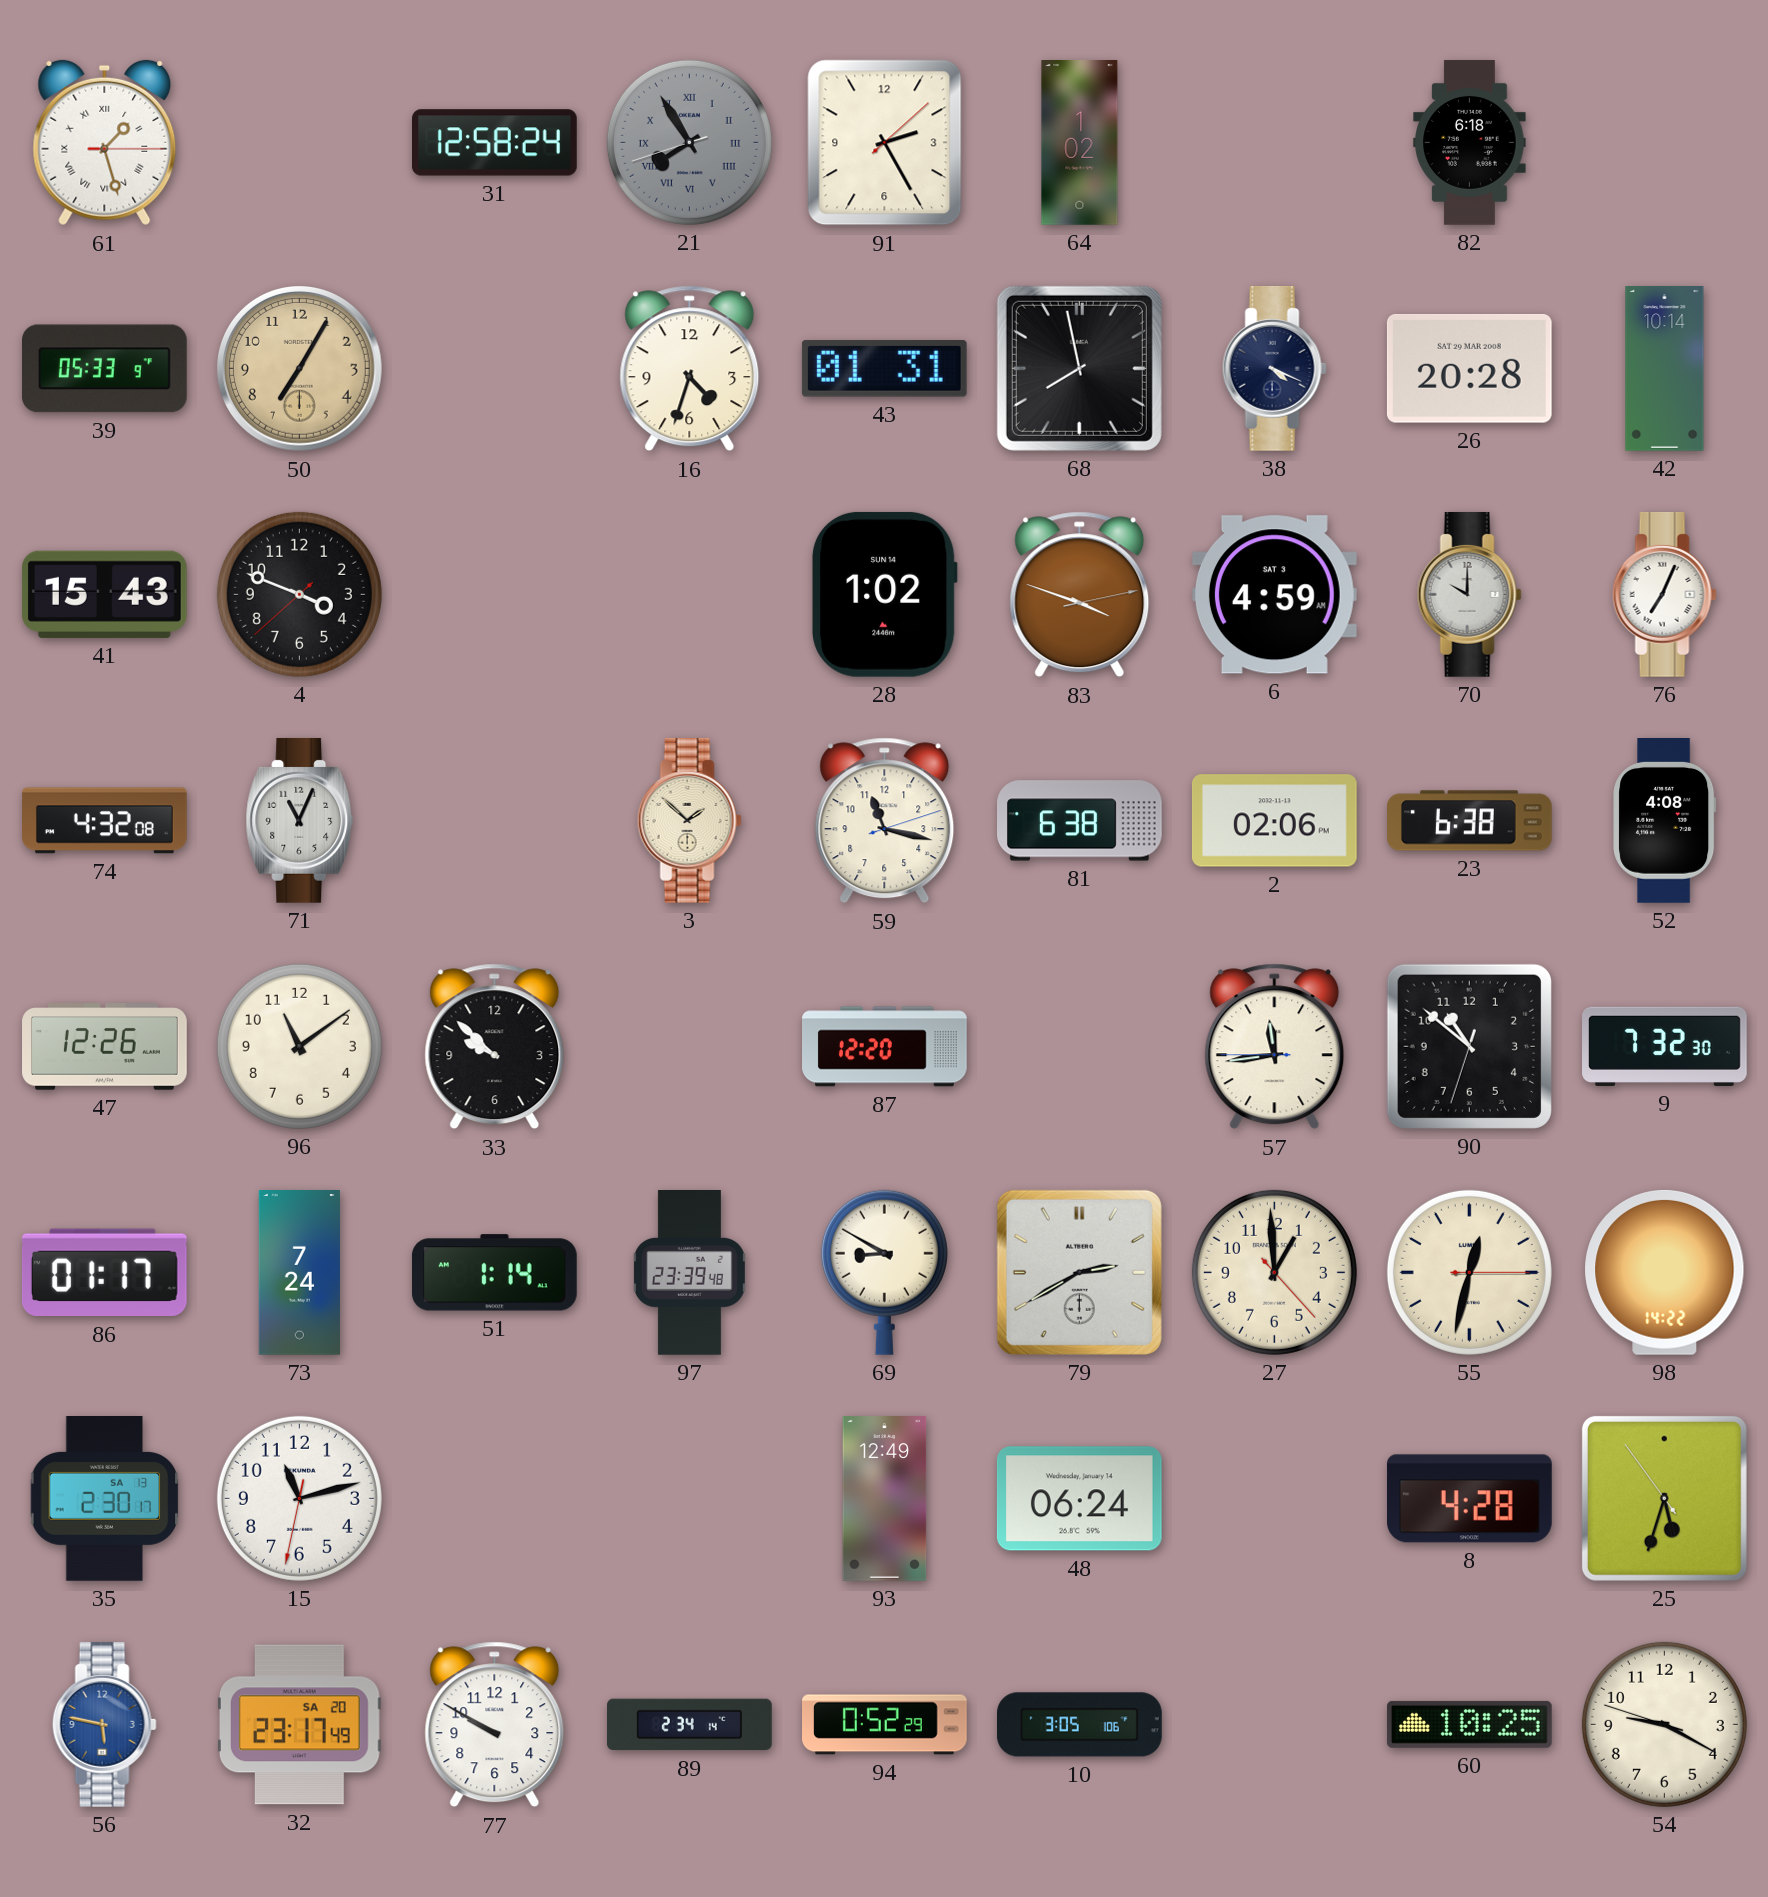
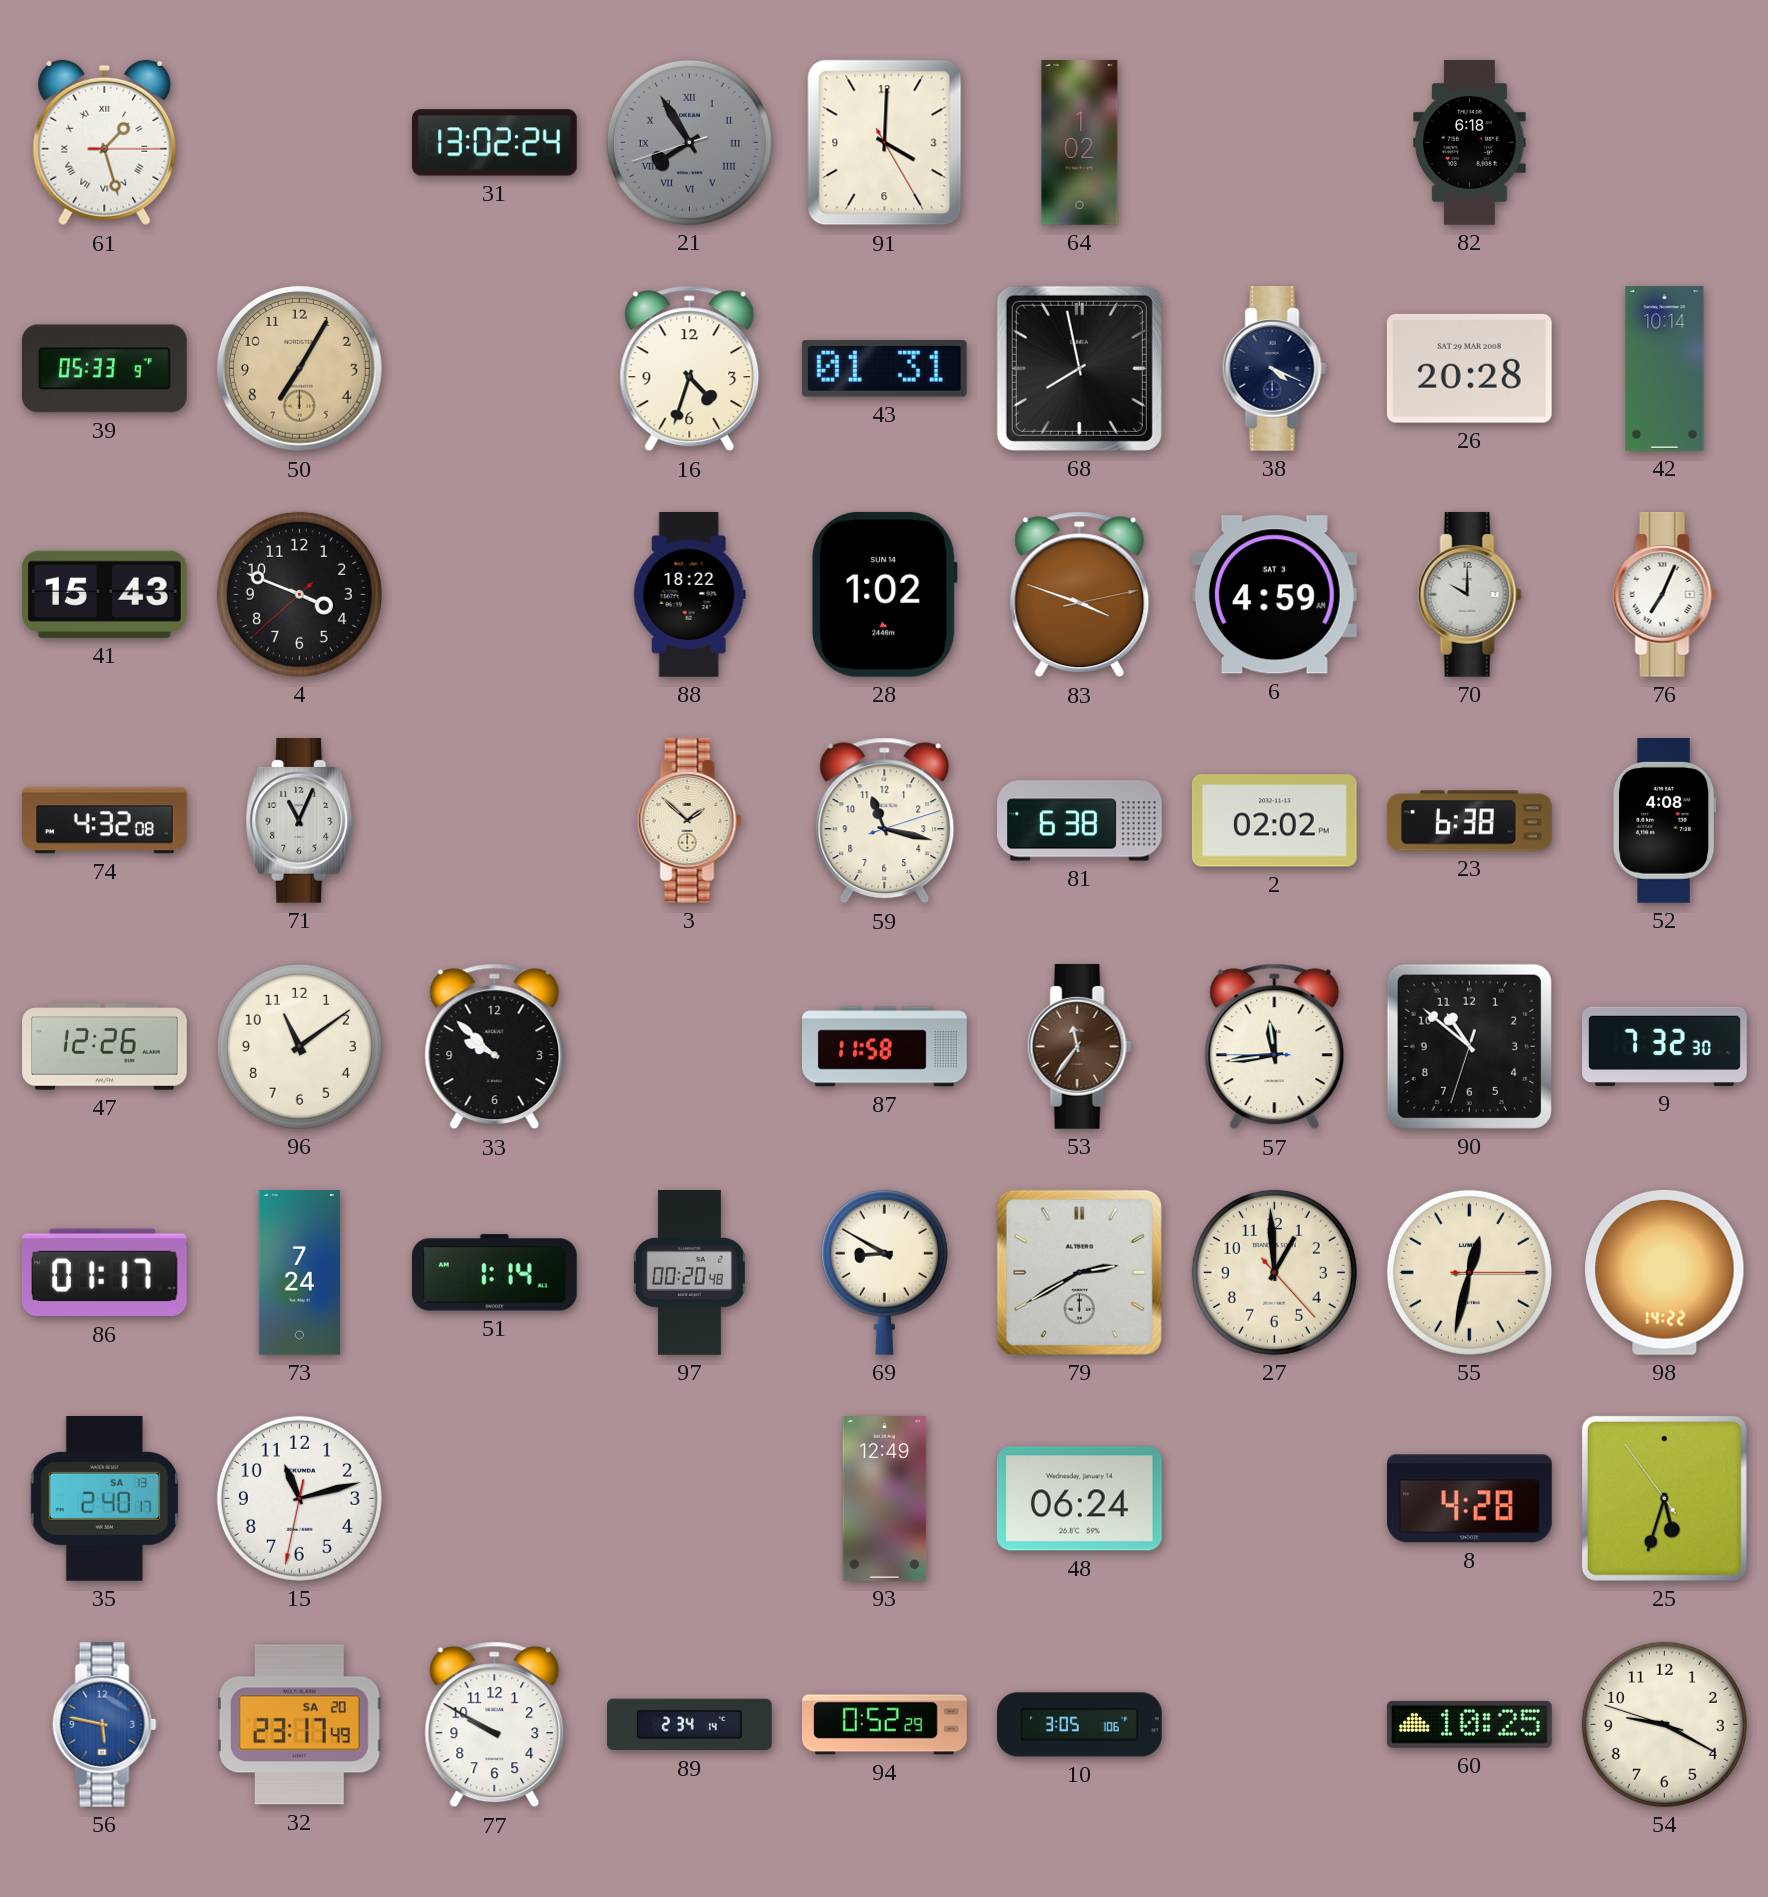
31: 12:58 -> 13:02
91: 2:25 -> 4:00
88: none -> 18:22
2: 02:06 -> 02:02
87: 12:20 -> 11:58
53: none -> 11:36
97: 23:39 -> 00:20
35: 2:30 -> 2:40
